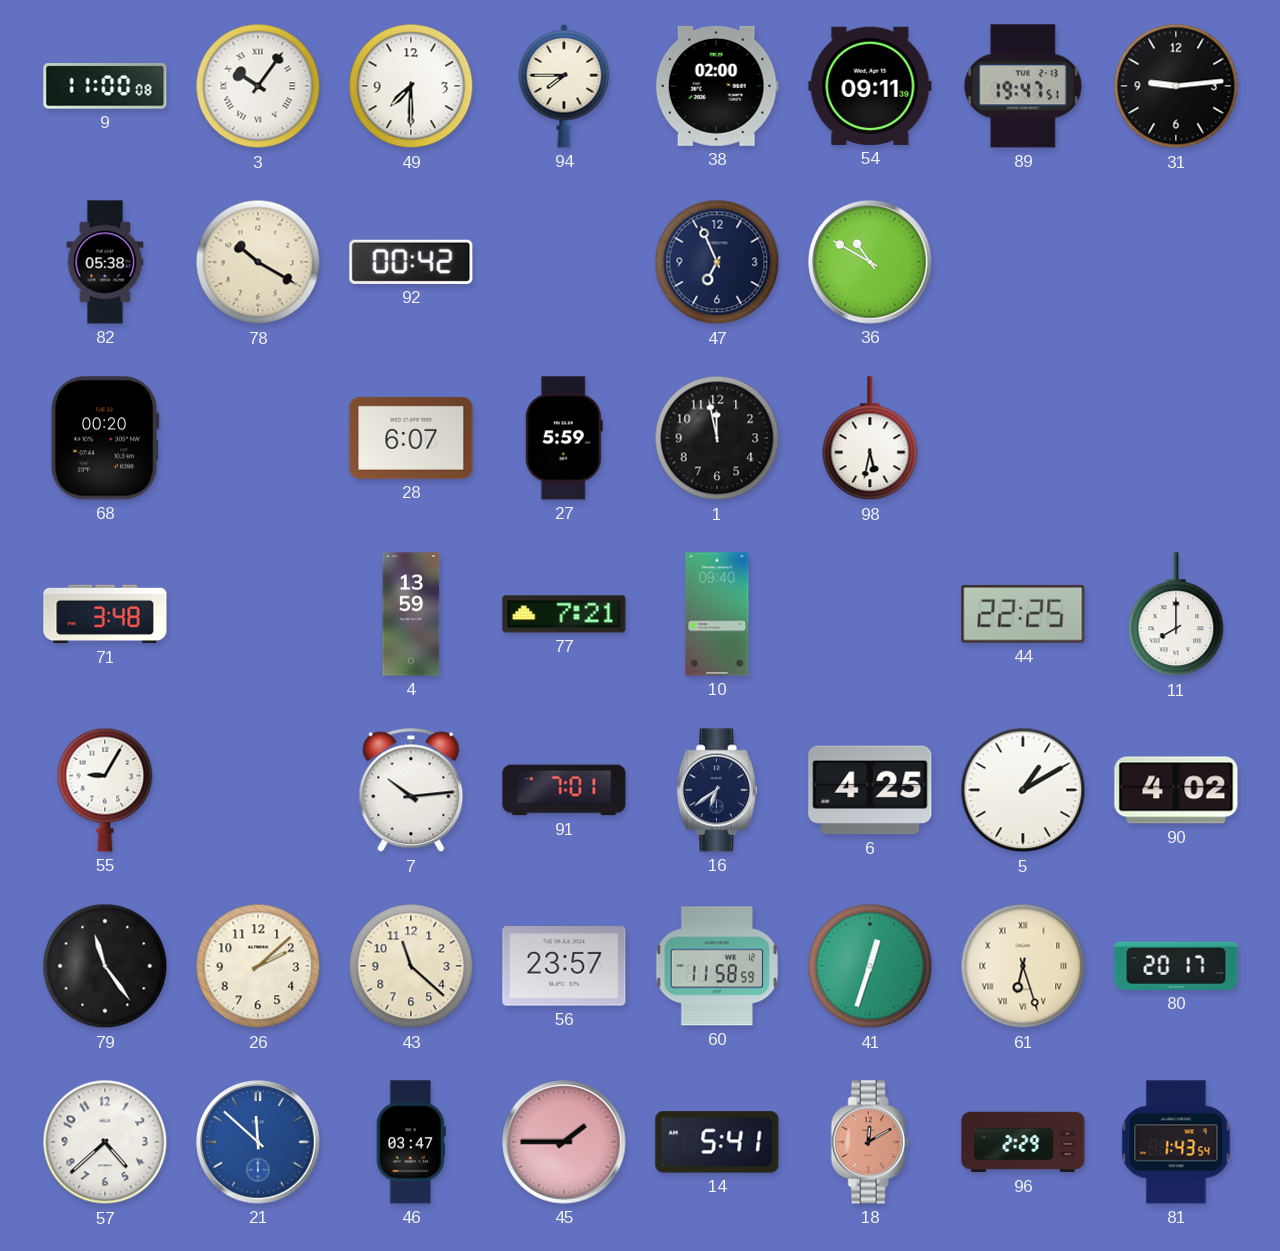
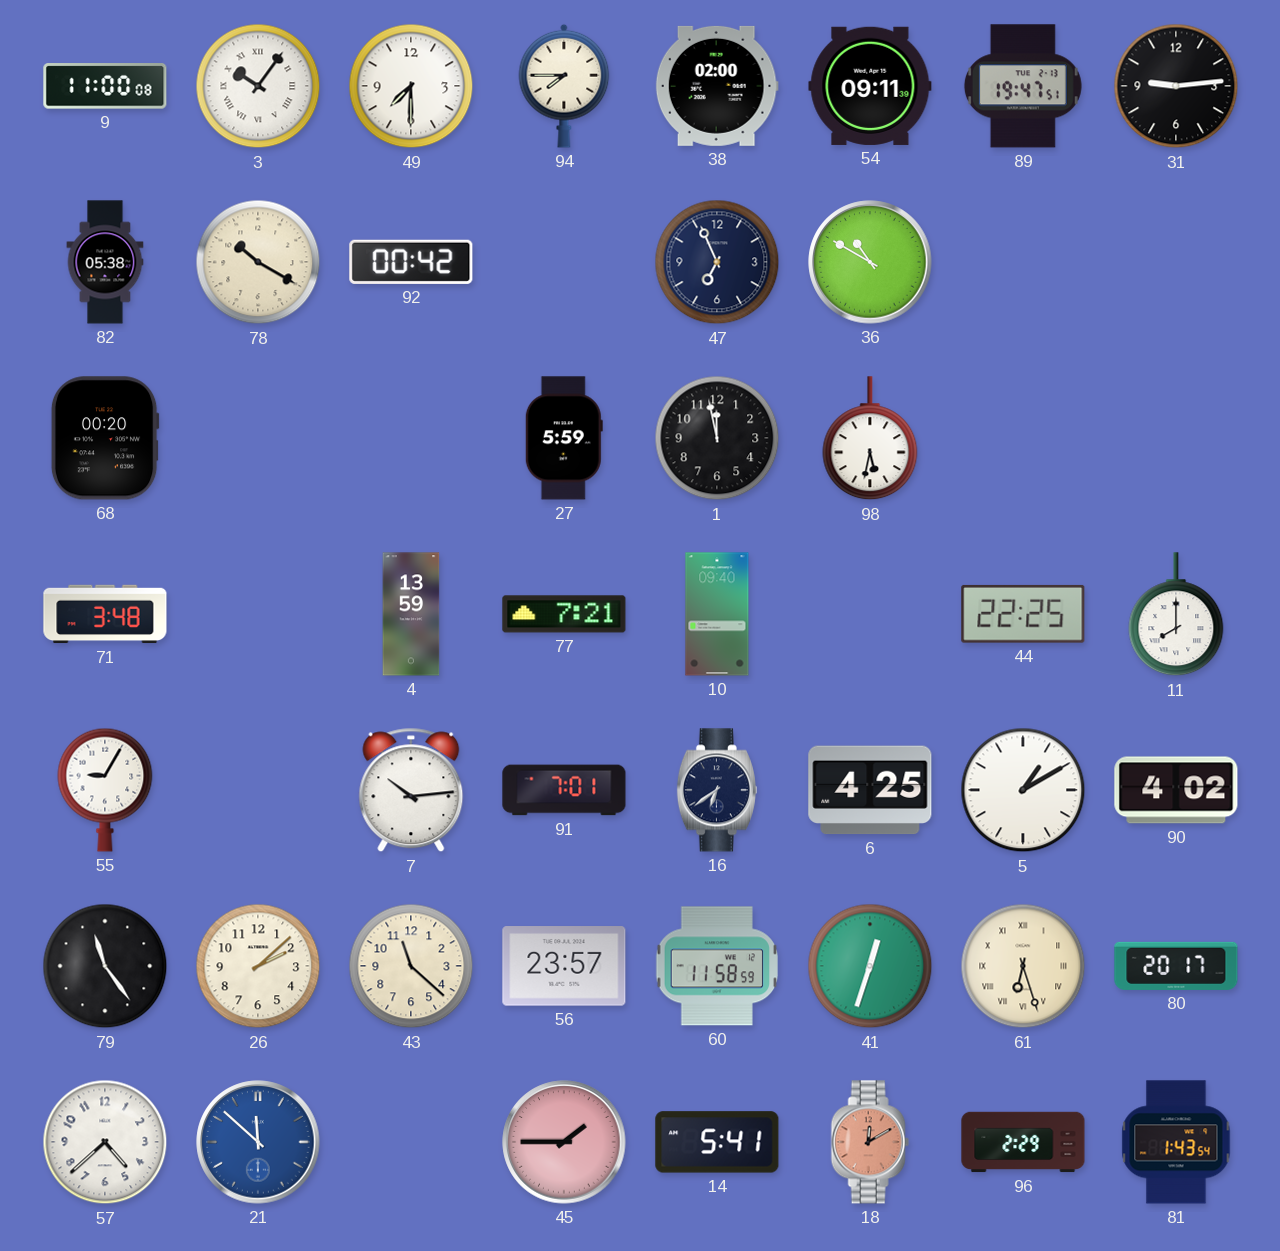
28: 6:07 -> none
46: 03:47 -> none
